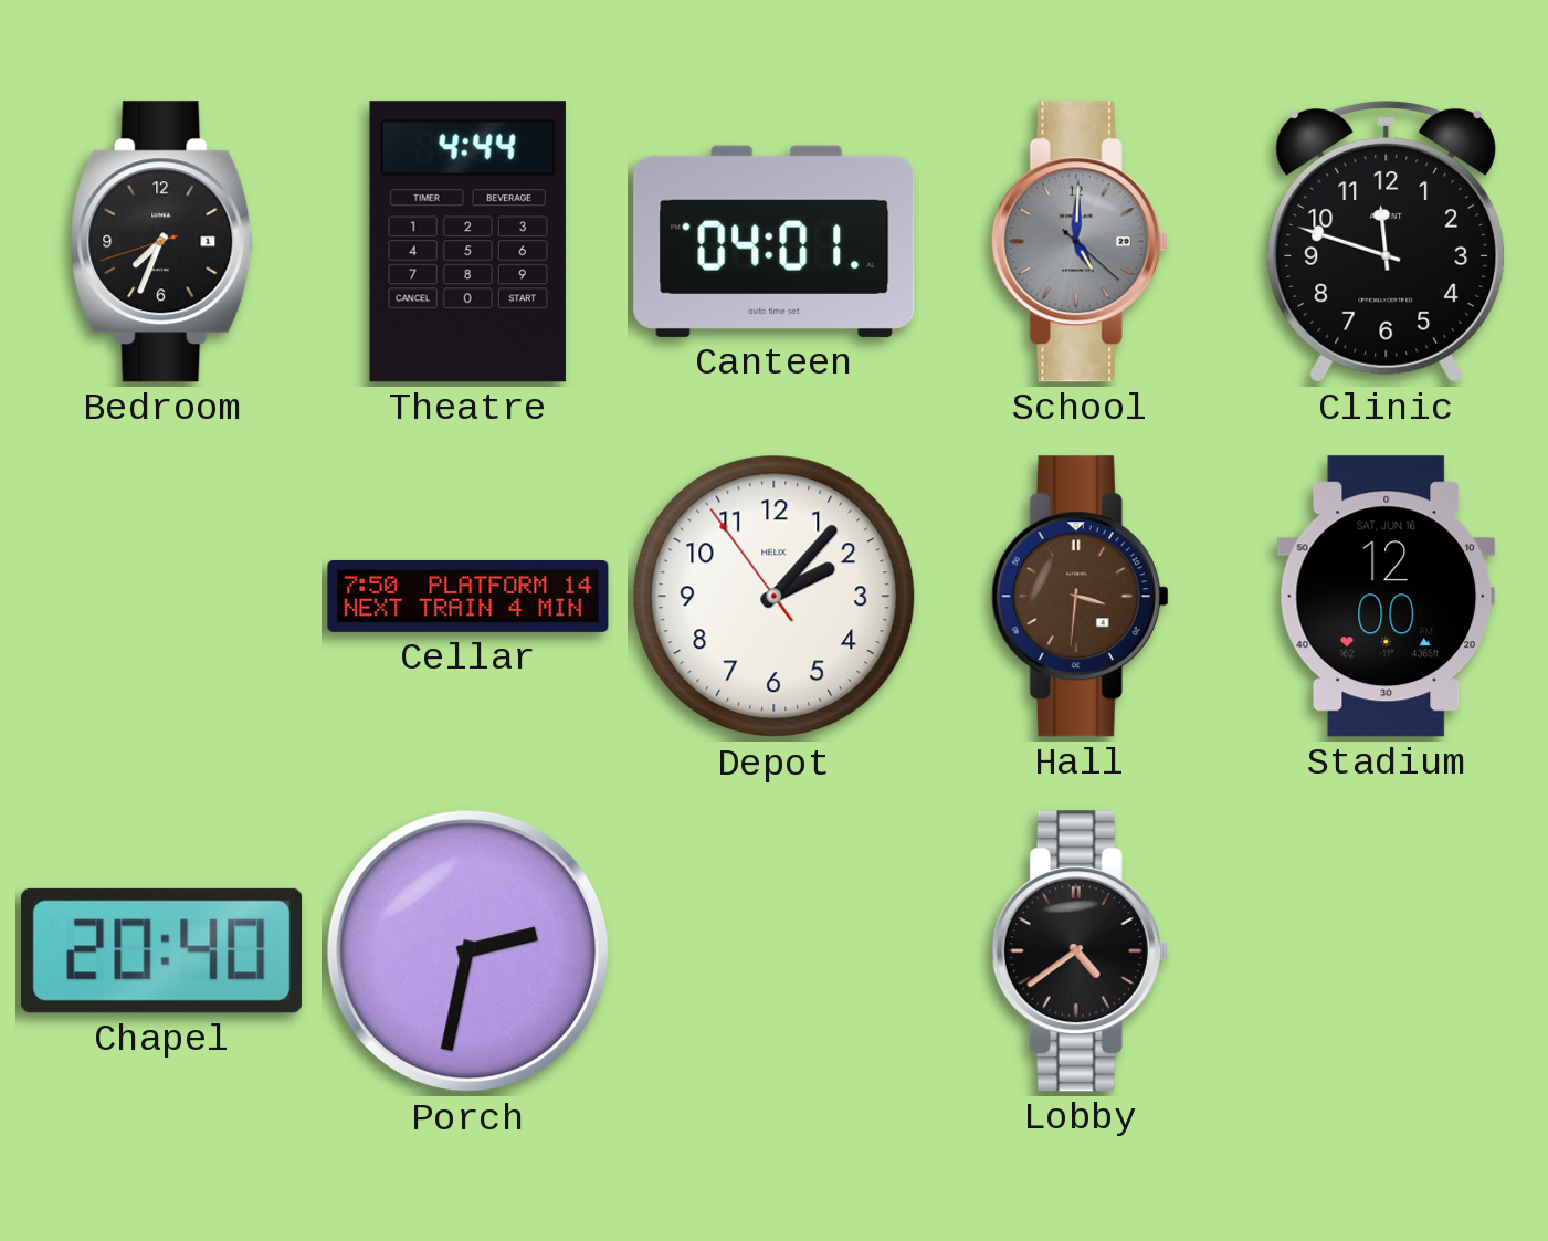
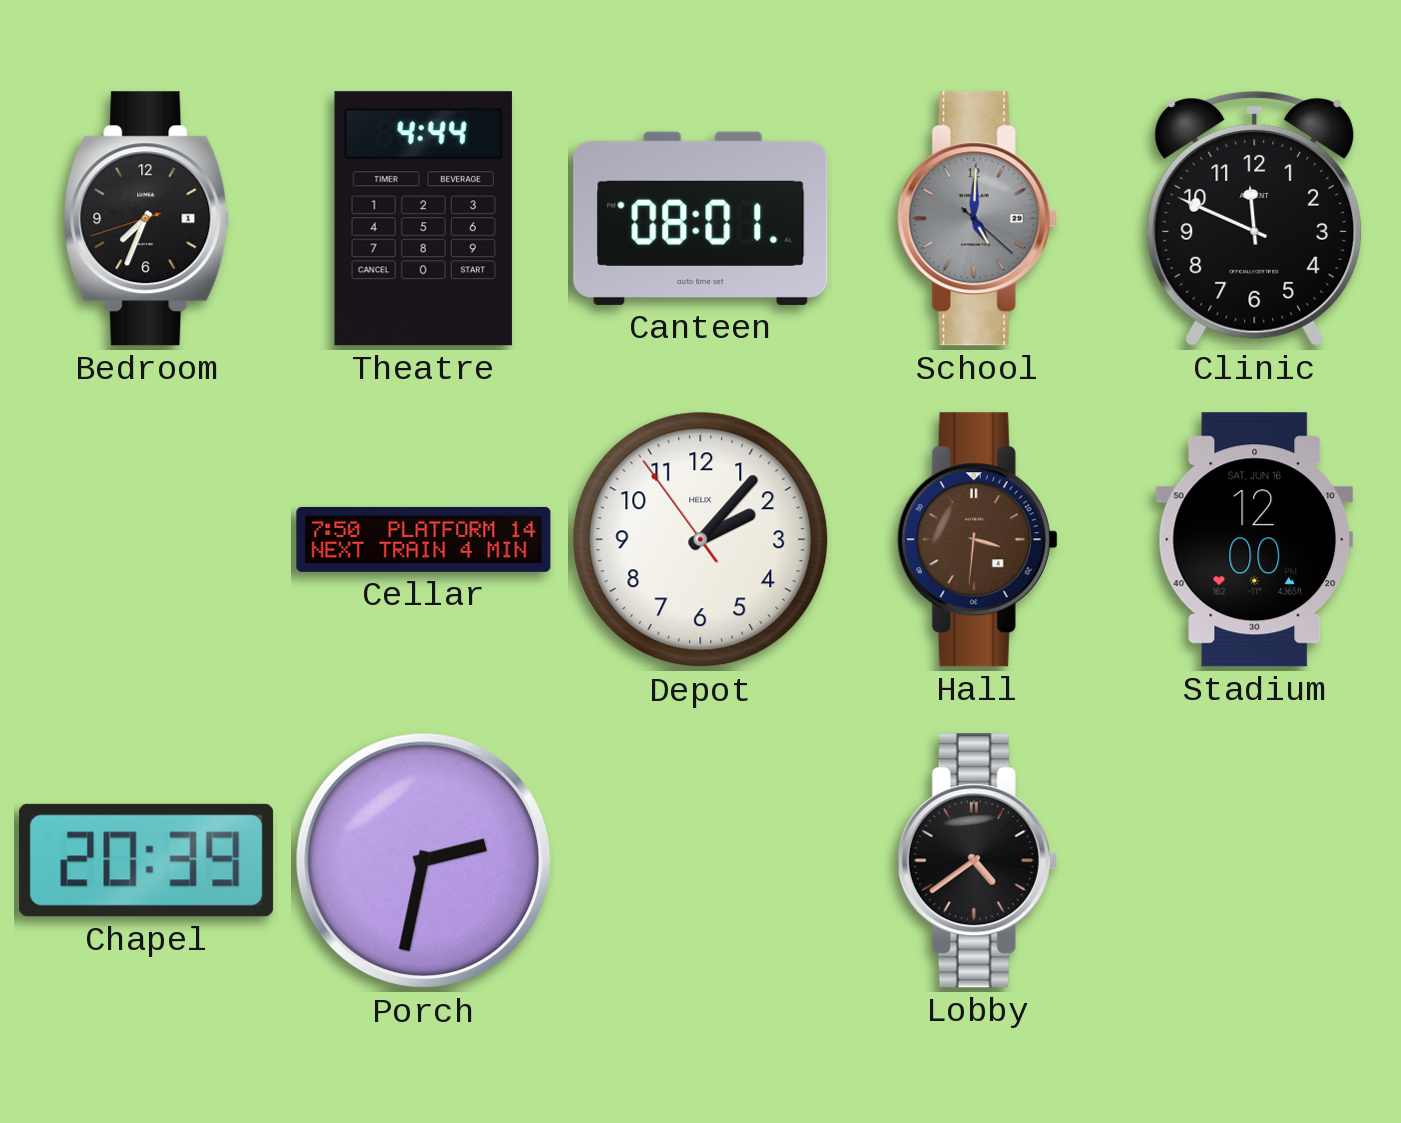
Canteen: 04:01 -> 08:01
Clinic: 11:48 -> 11:49
Chapel: 20:40 -> 20:39
